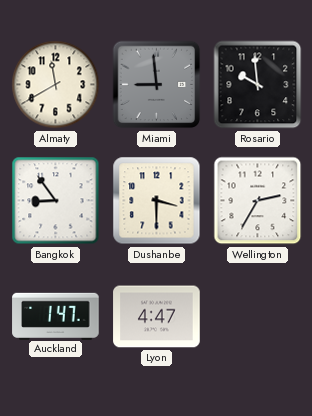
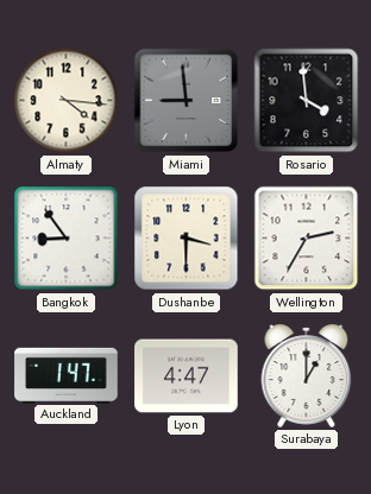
Almaty: 11:40 -> 4:16
Rosario: 9:59 -> 3:59
Surabaya: none -> 1:00
